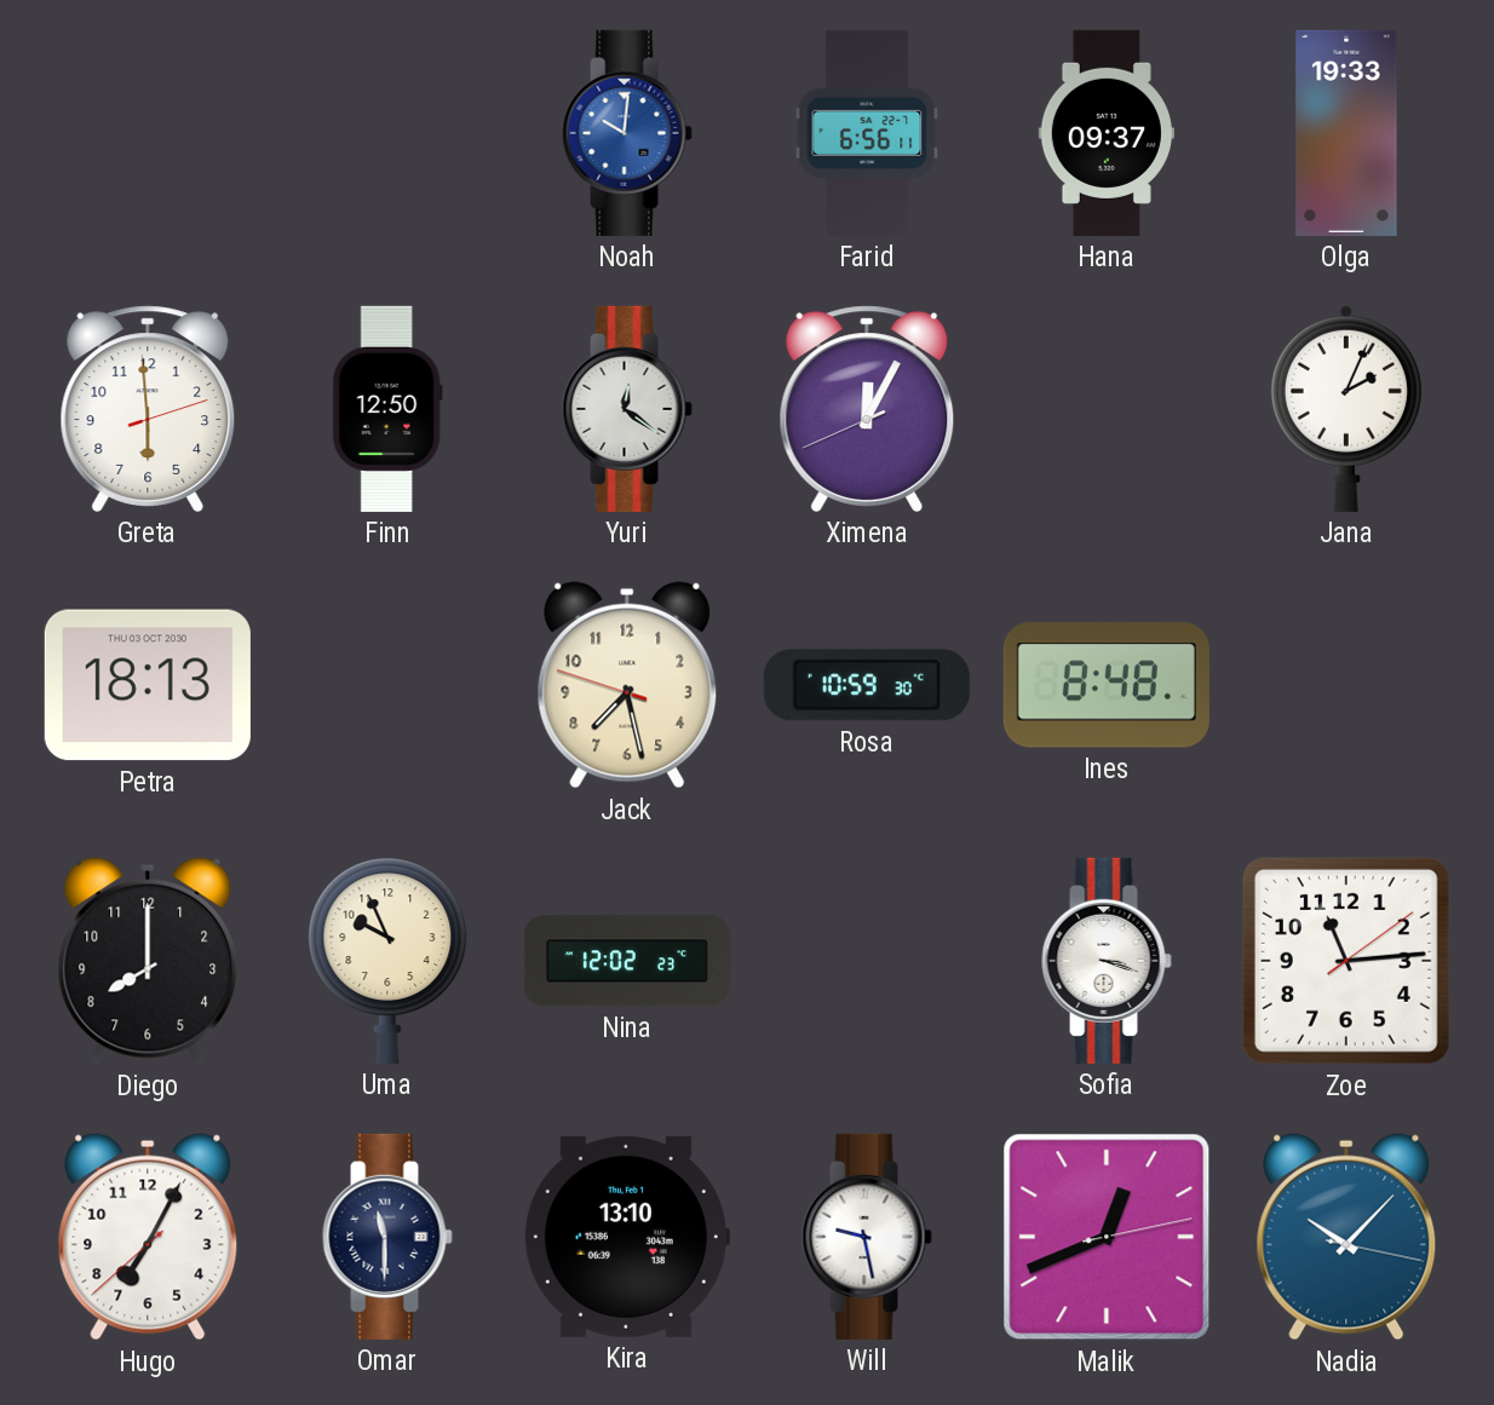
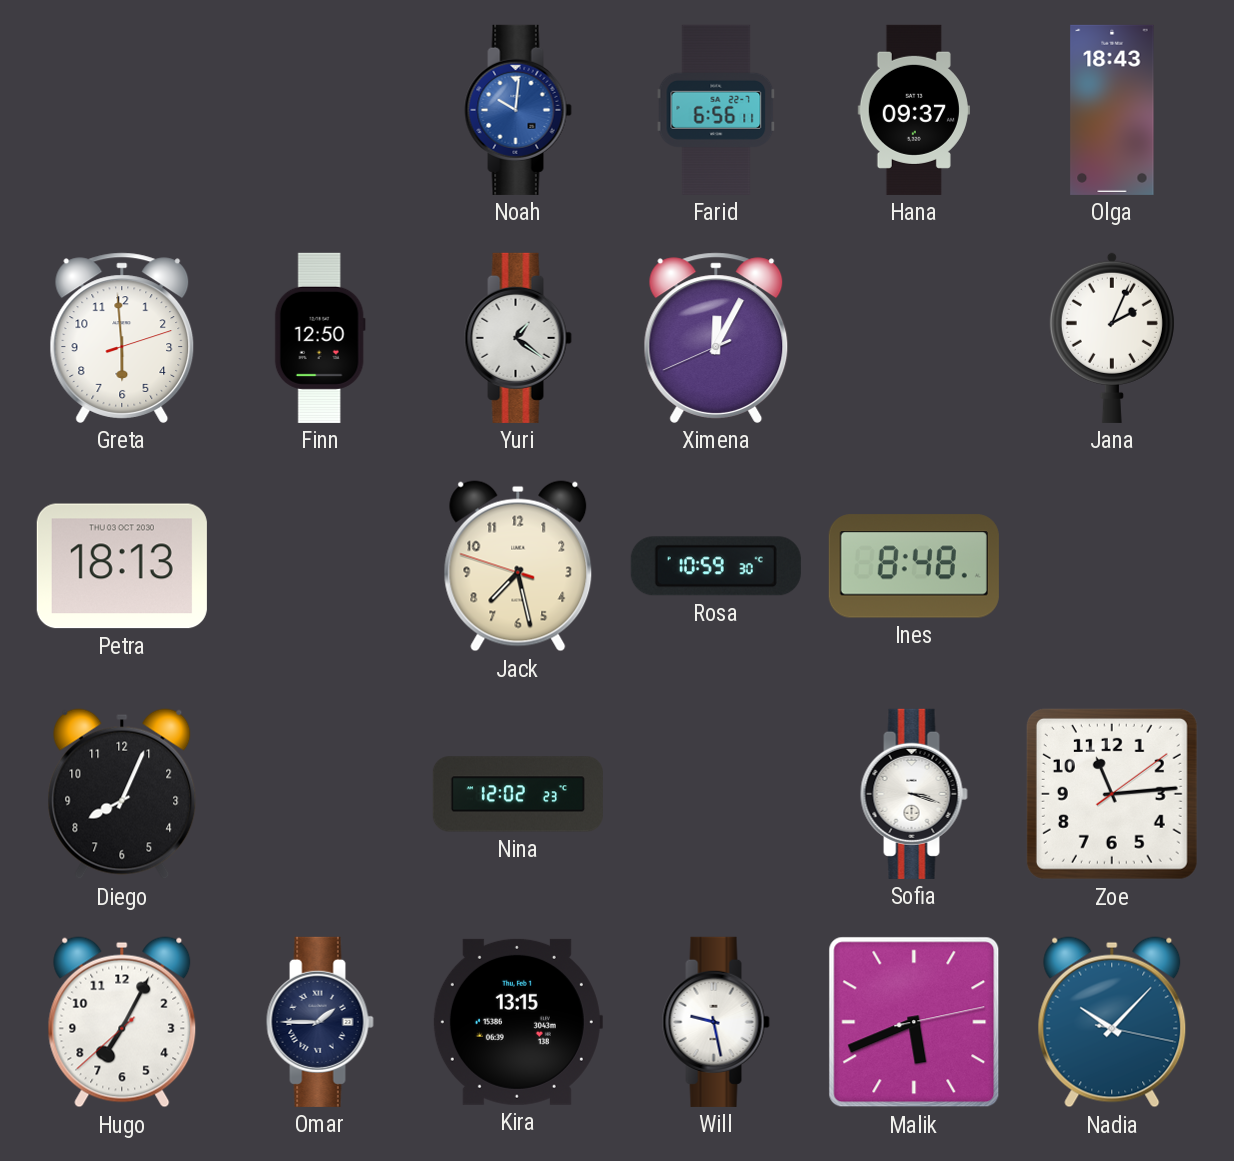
Olga: 19:33 -> 18:43
Yuri: 12:21 -> 1:21
Diego: 8:00 -> 8:04
Uma: 9:56 -> none
Omar: 11:30 -> 1:45
Kira: 13:10 -> 13:15
Malik: 12:41 -> 5:41
